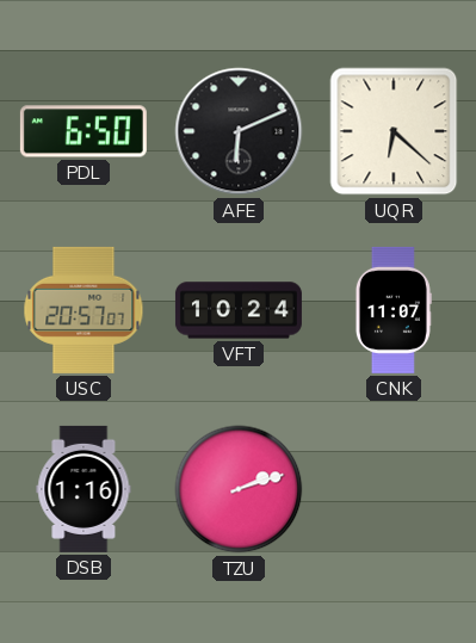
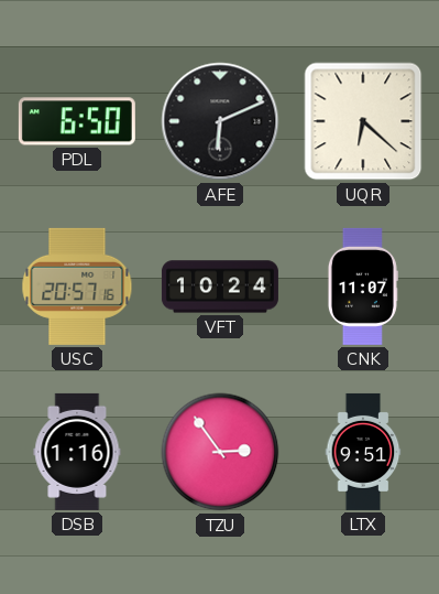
USC: 20:57:07 -> 20:57:16
TZU: 2:12 -> 2:54
LTX: none -> 9:51
